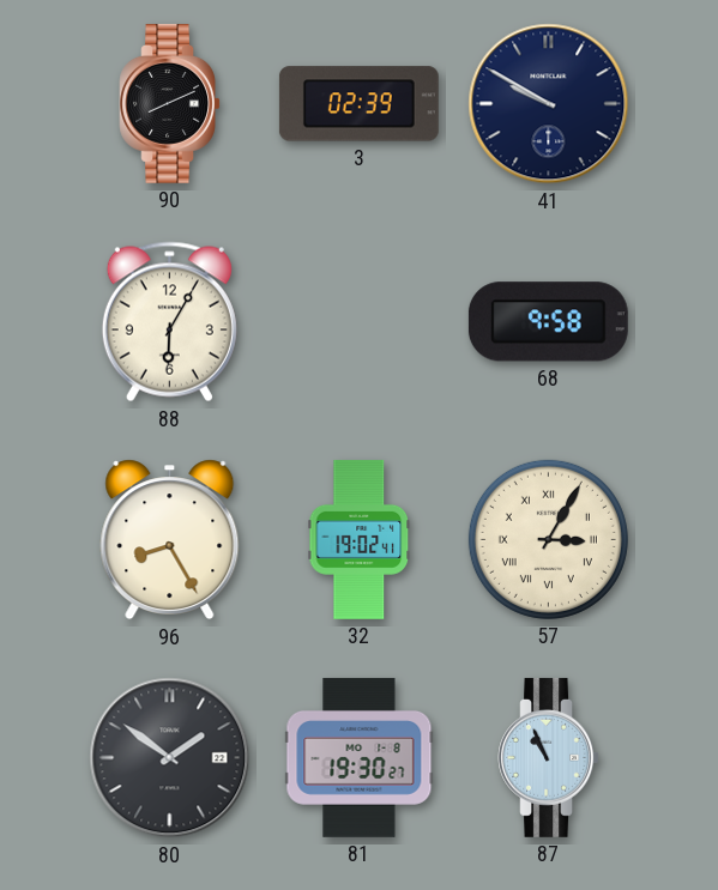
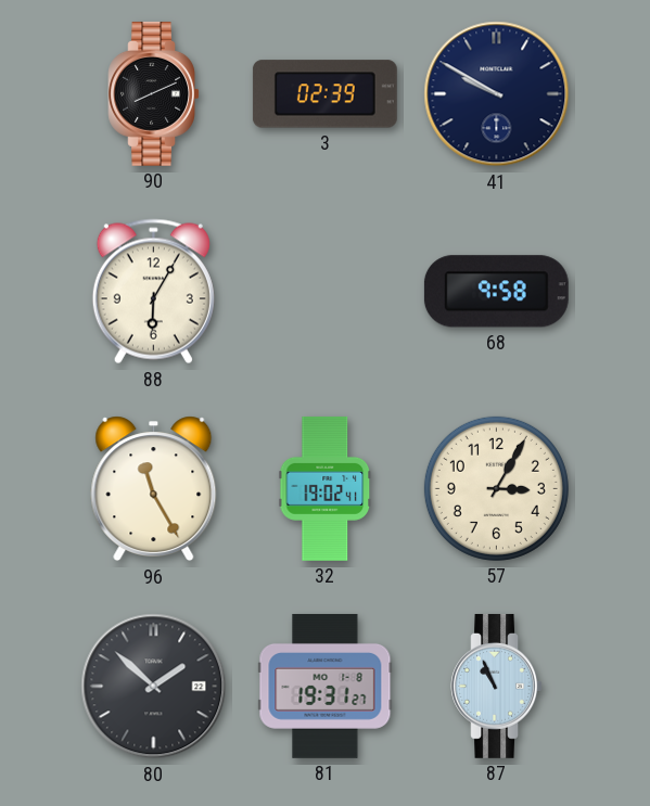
96: 8:25 -> 11:25
57 numerals: Roman -> Arabic
80: 1:51 -> 1:52
81: 19:30 -> 19:31
